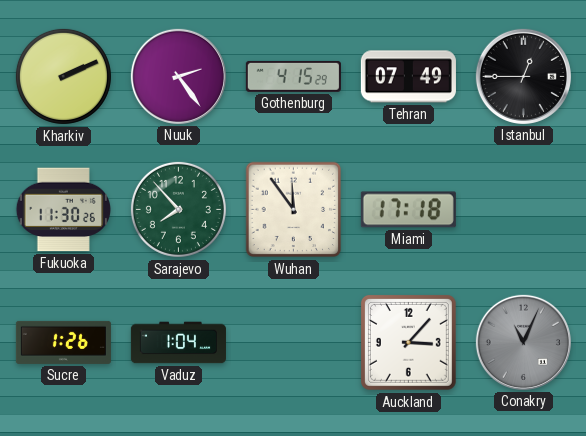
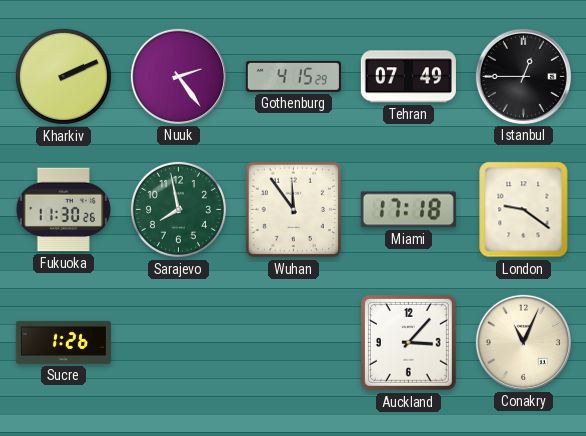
Sarajevo: 7:53 -> 7:58
London: none -> 9:21
Vaduz: 1:04 -> none
Conakry dial: grey -> cream
